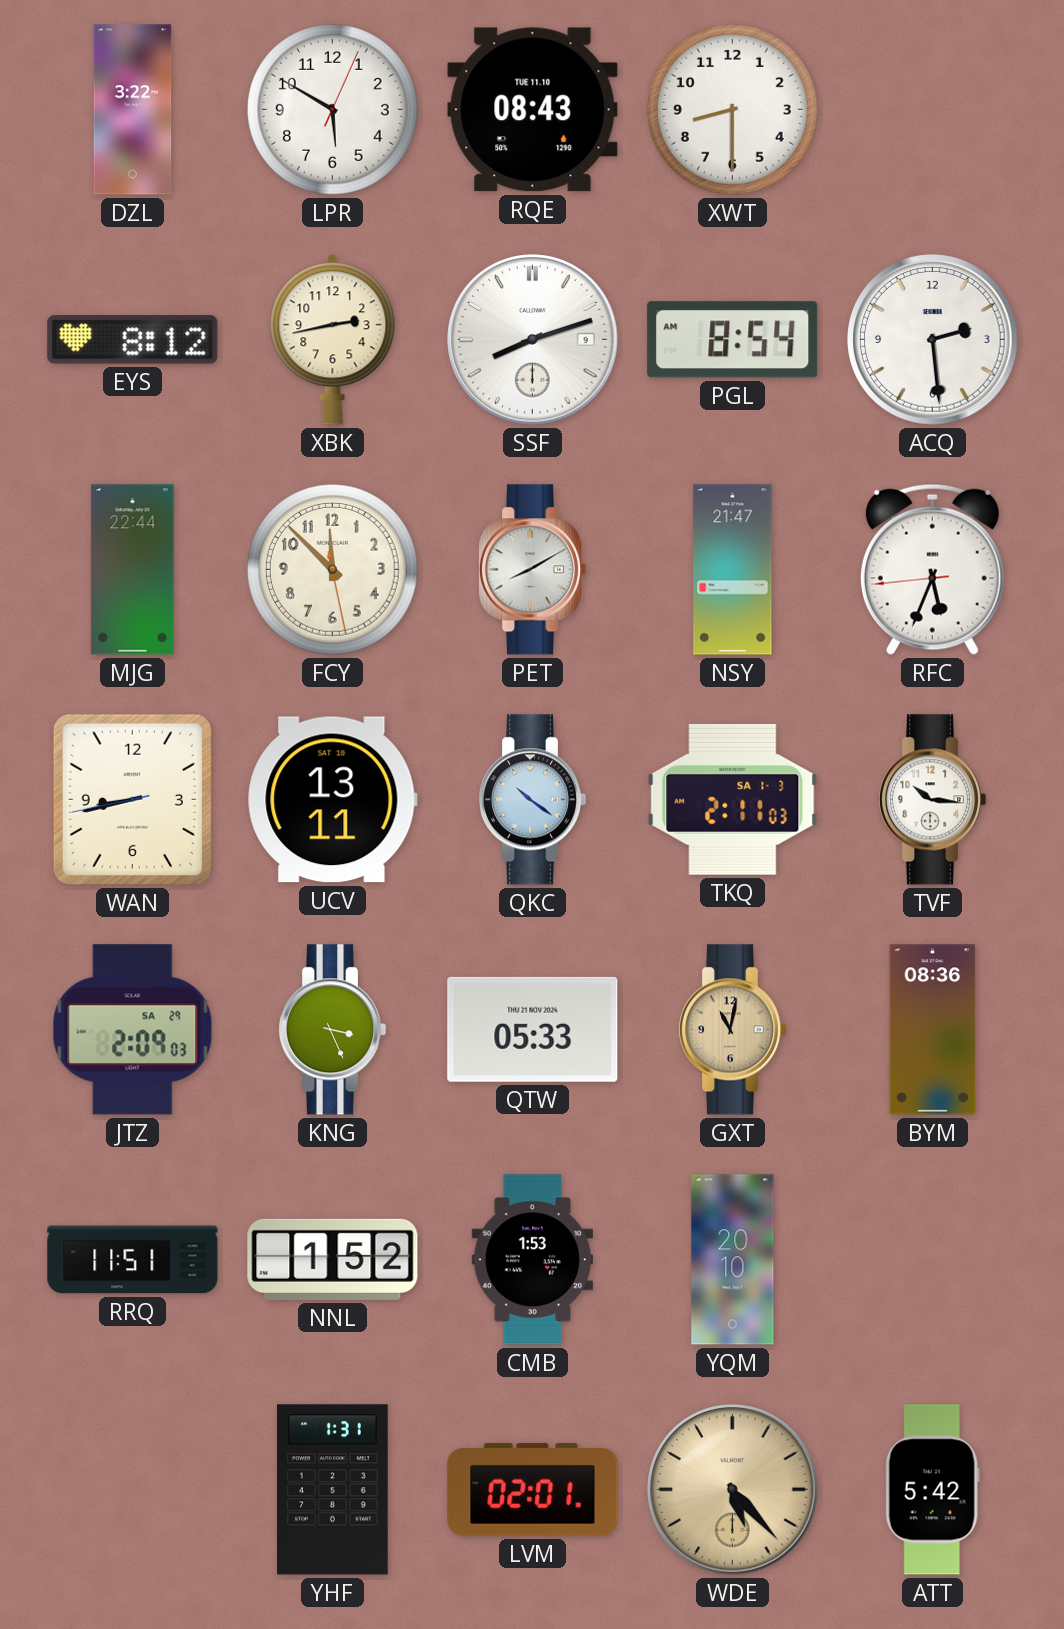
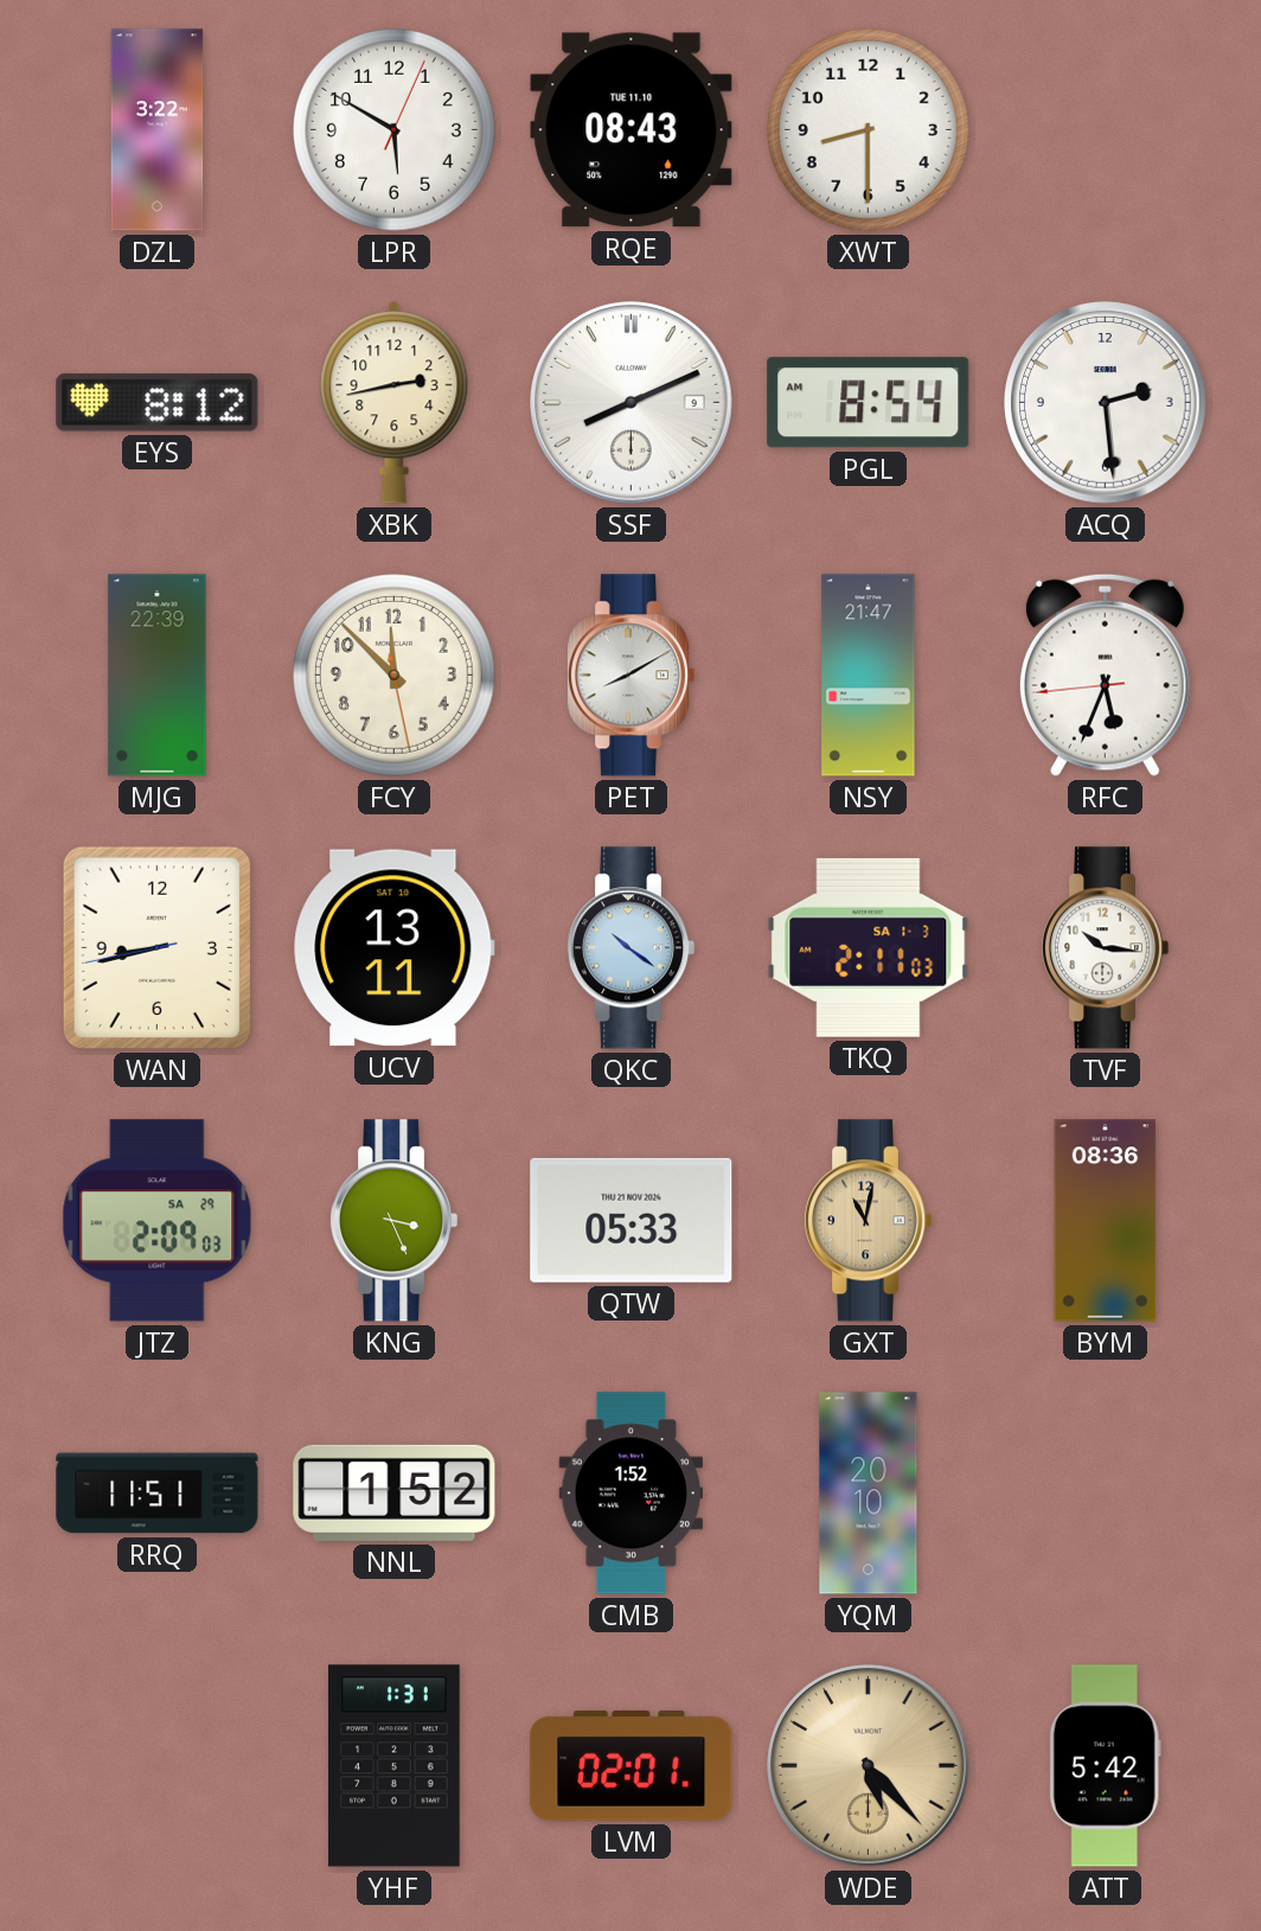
SSF: 8:12 -> 8:11
MJG: 22:44 -> 22:39
CMB: 1:53 -> 1:52
